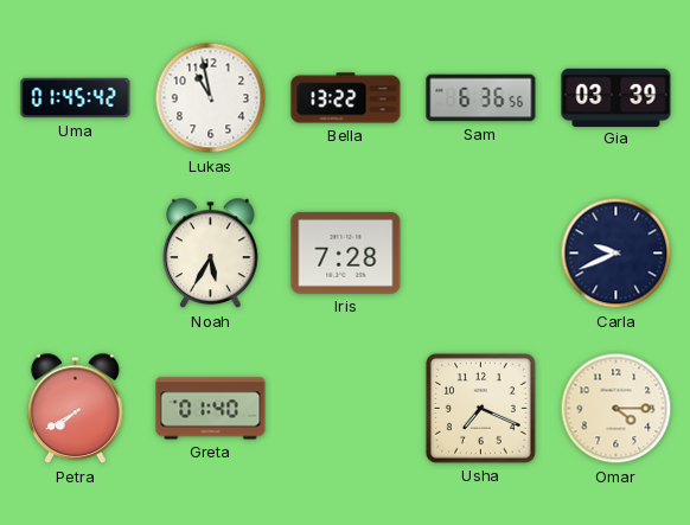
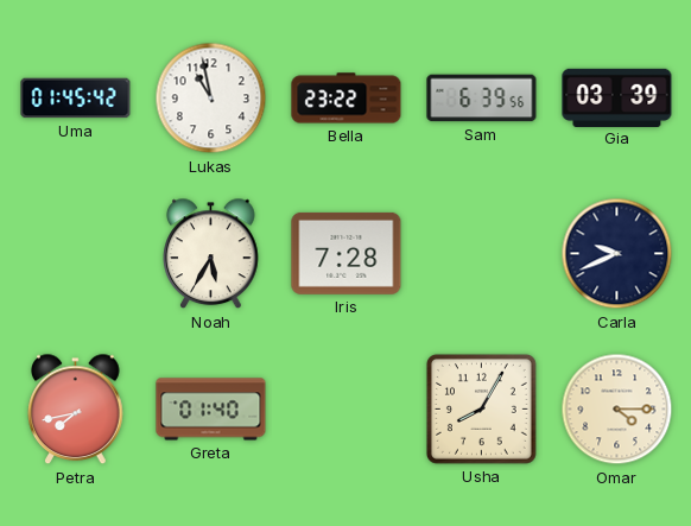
Bella: 13:22 -> 23:22
Sam: 6:36 -> 6:39
Petra: 7:40 -> 7:43
Usha: 7:19 -> 8:05
